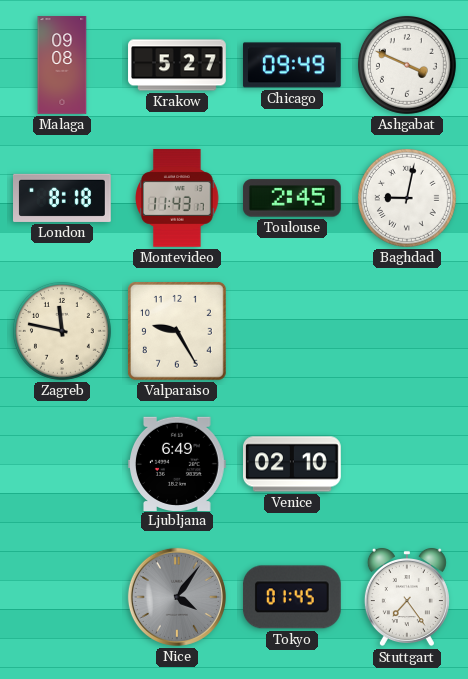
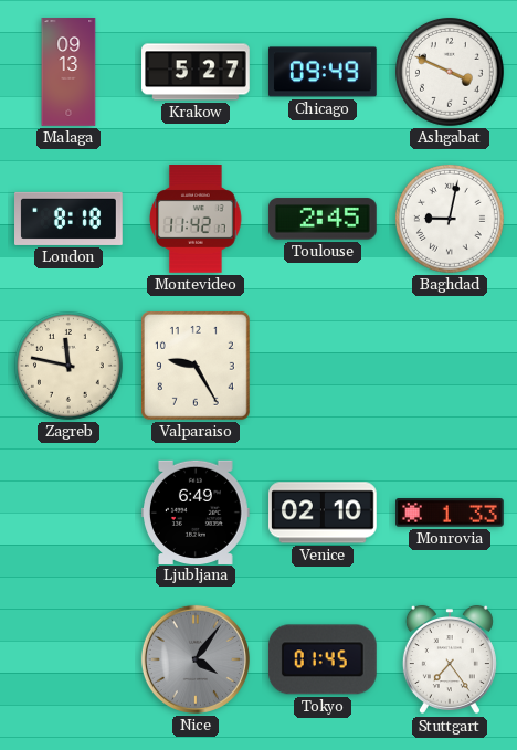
Malaga: 09:08 -> 09:13
Montevideo: 11:43 -> 11:42
Monrovia: none -> 1:33
